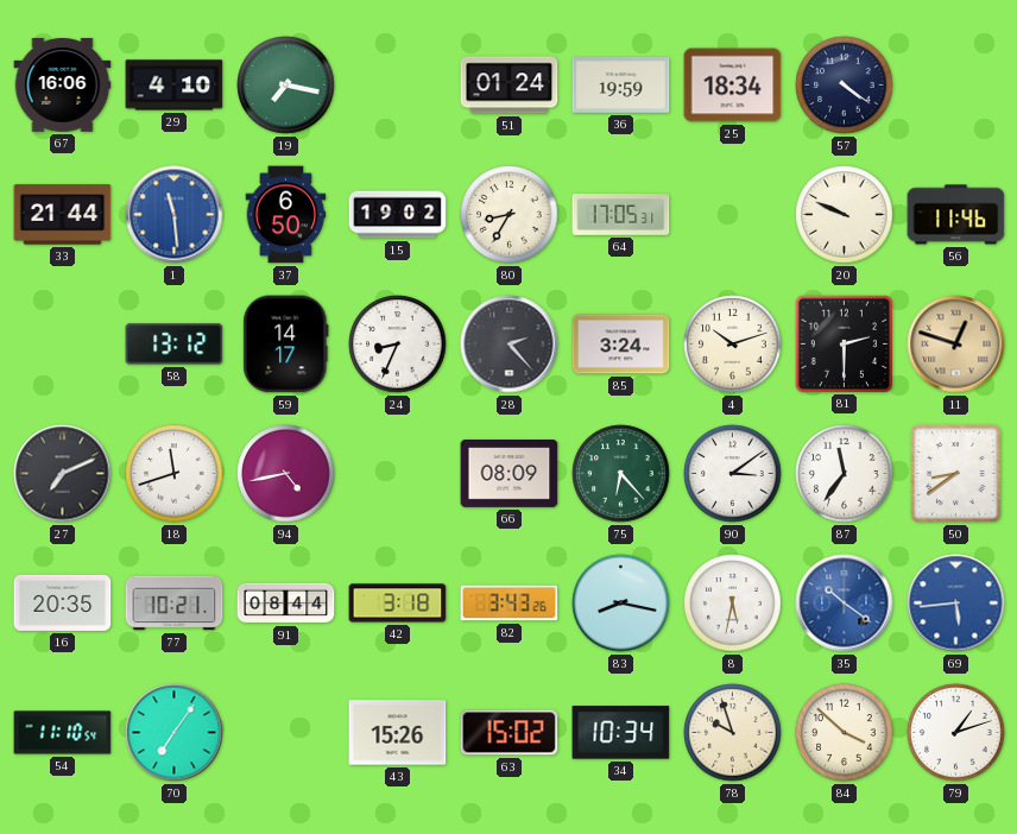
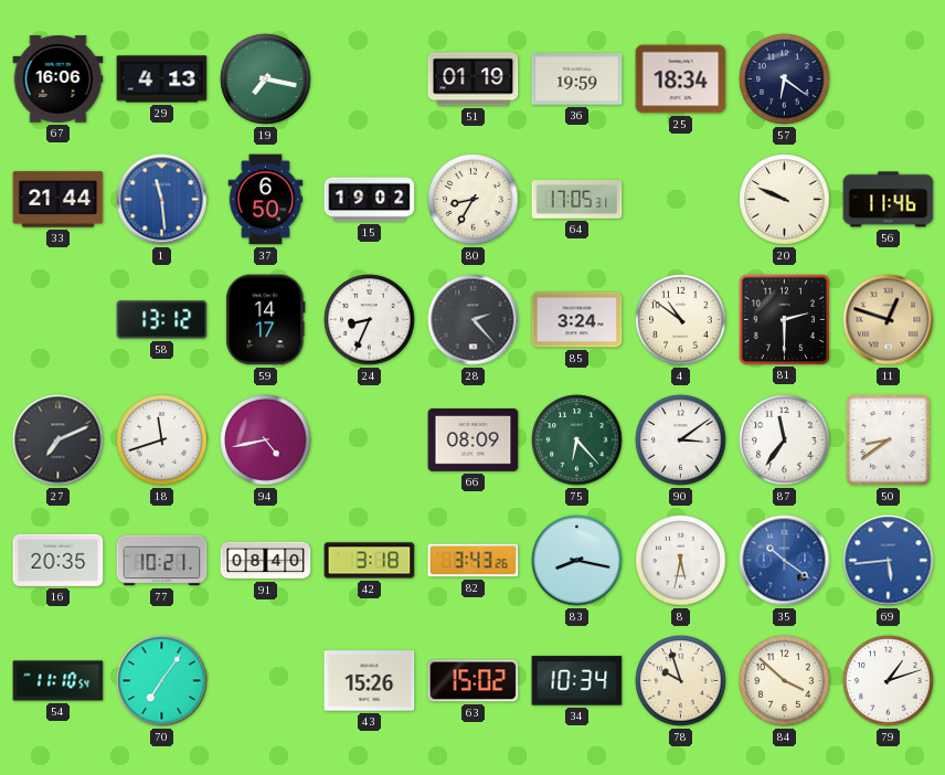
29: 4:10 -> 4:13
51: 01:24 -> 01:19
57: 4:21 -> 6:21
4: 10:12 -> 10:51
91: 08:44 -> 08:40
